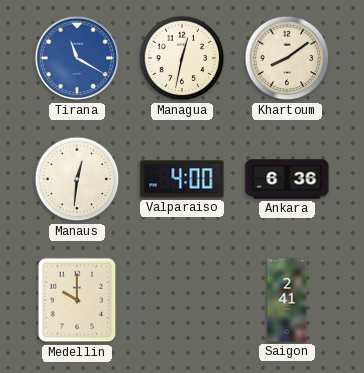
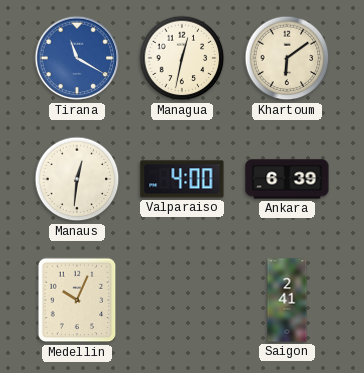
Khartoum: 8:09 -> 6:09
Ankara: 6:36 -> 6:39
Medellin: 10:00 -> 10:04
